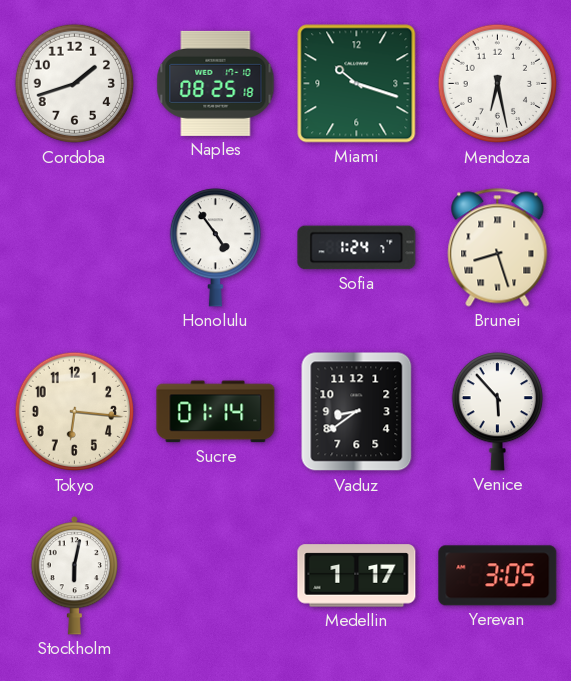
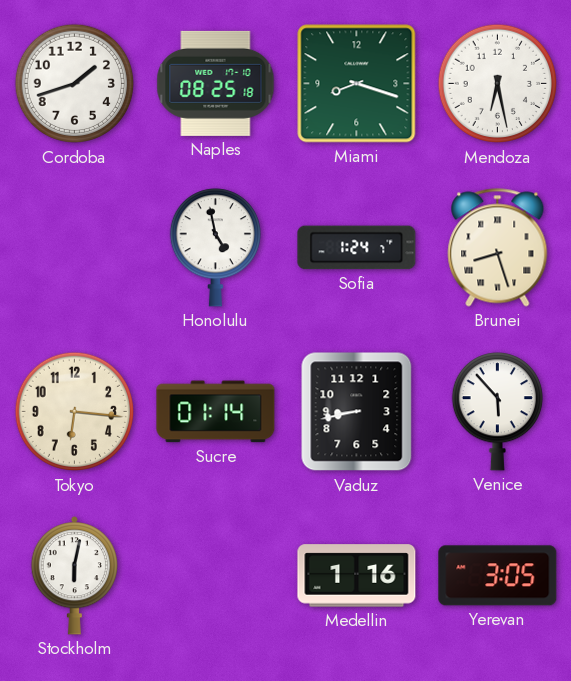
Miami: 10:18 -> 8:18
Honolulu: 4:54 -> 4:58
Vaduz: 8:39 -> 8:43
Medellin: 1:17 -> 1:16
